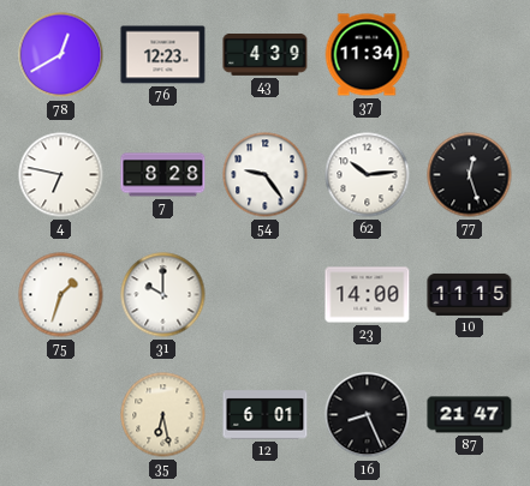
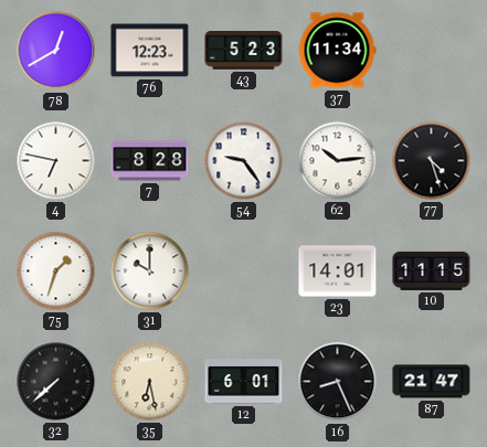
43: 4:39 -> 5:23
77: 12:27 -> 4:27
23: 14:00 -> 14:01
32: none -> 7:38
